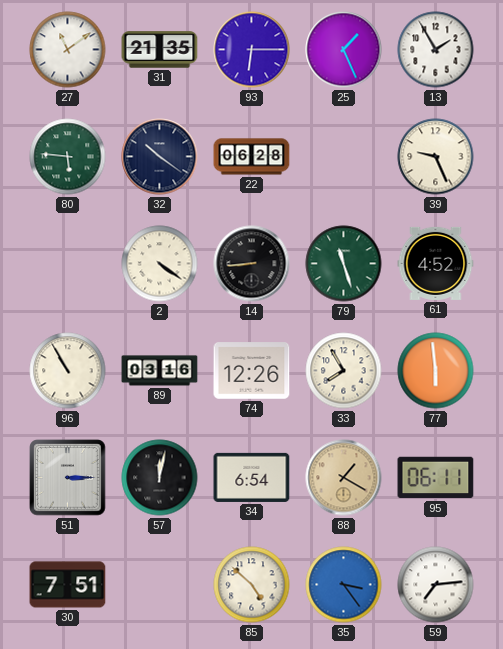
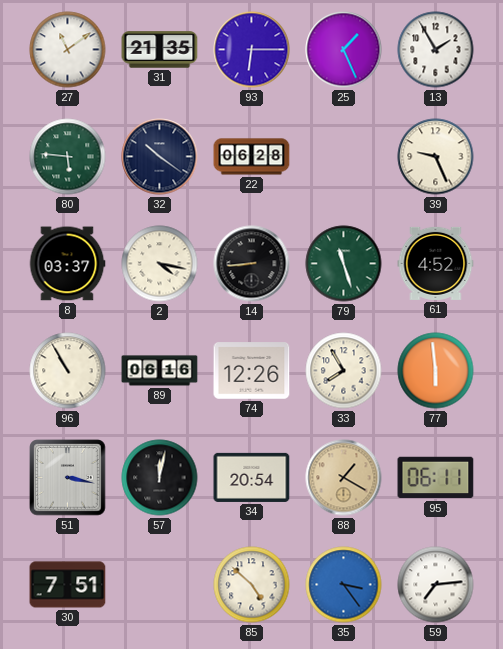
8: none -> 03:37
2: 4:21 -> 4:17
89: 03:16 -> 06:16
51: 3:15 -> 3:17
34: 6:54 -> 20:54
